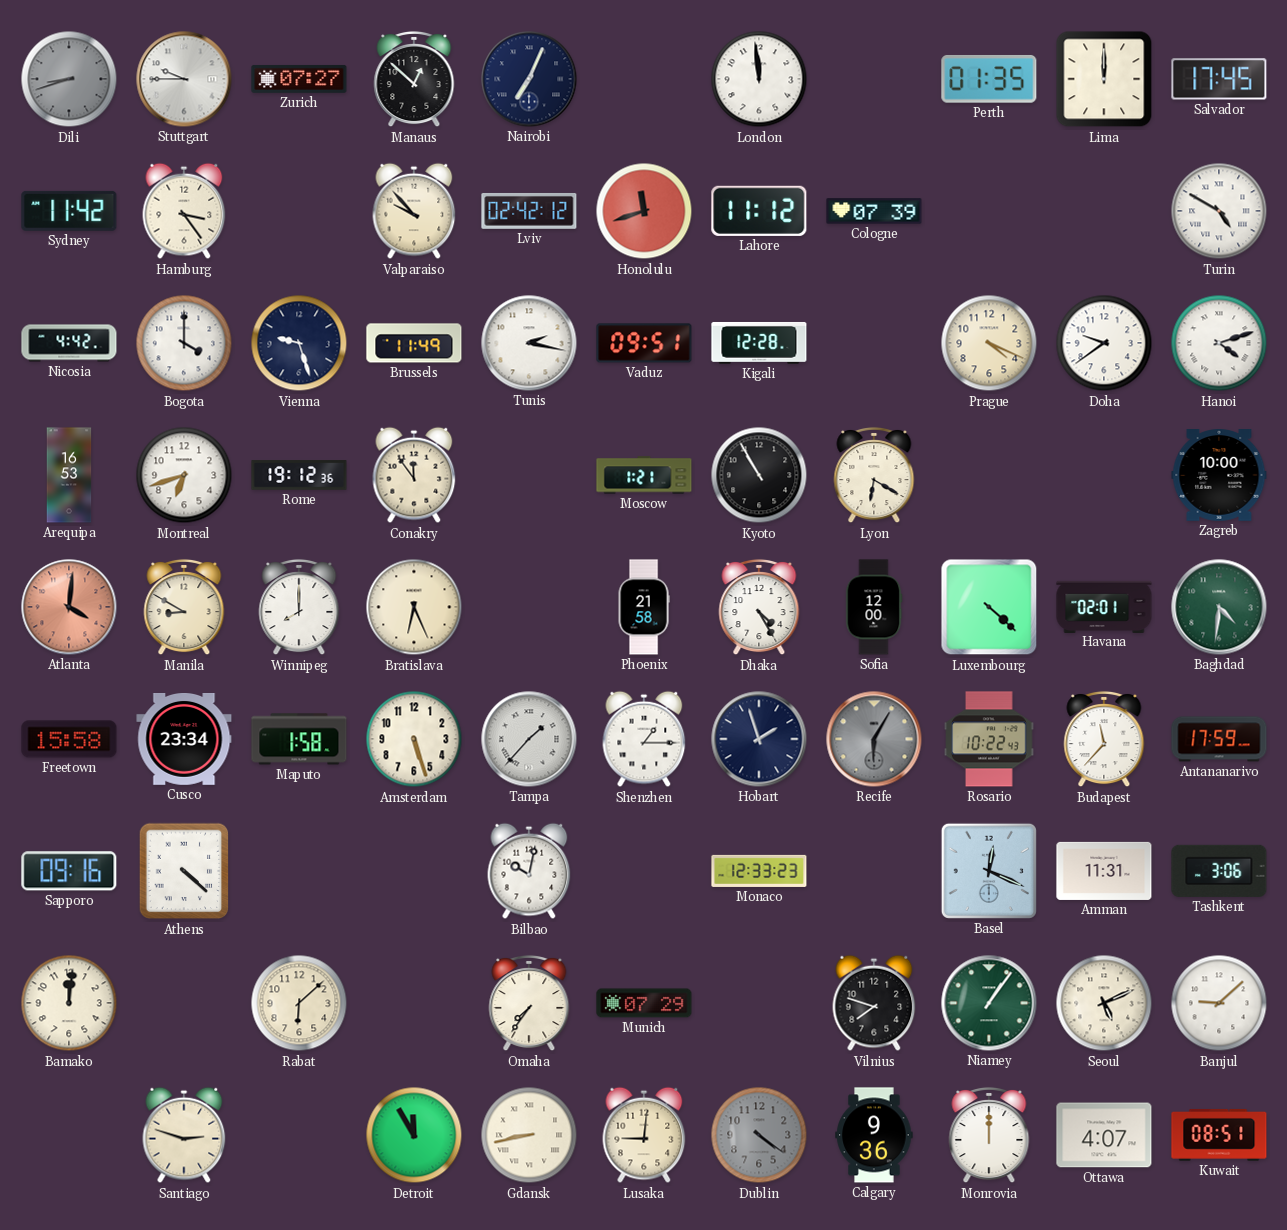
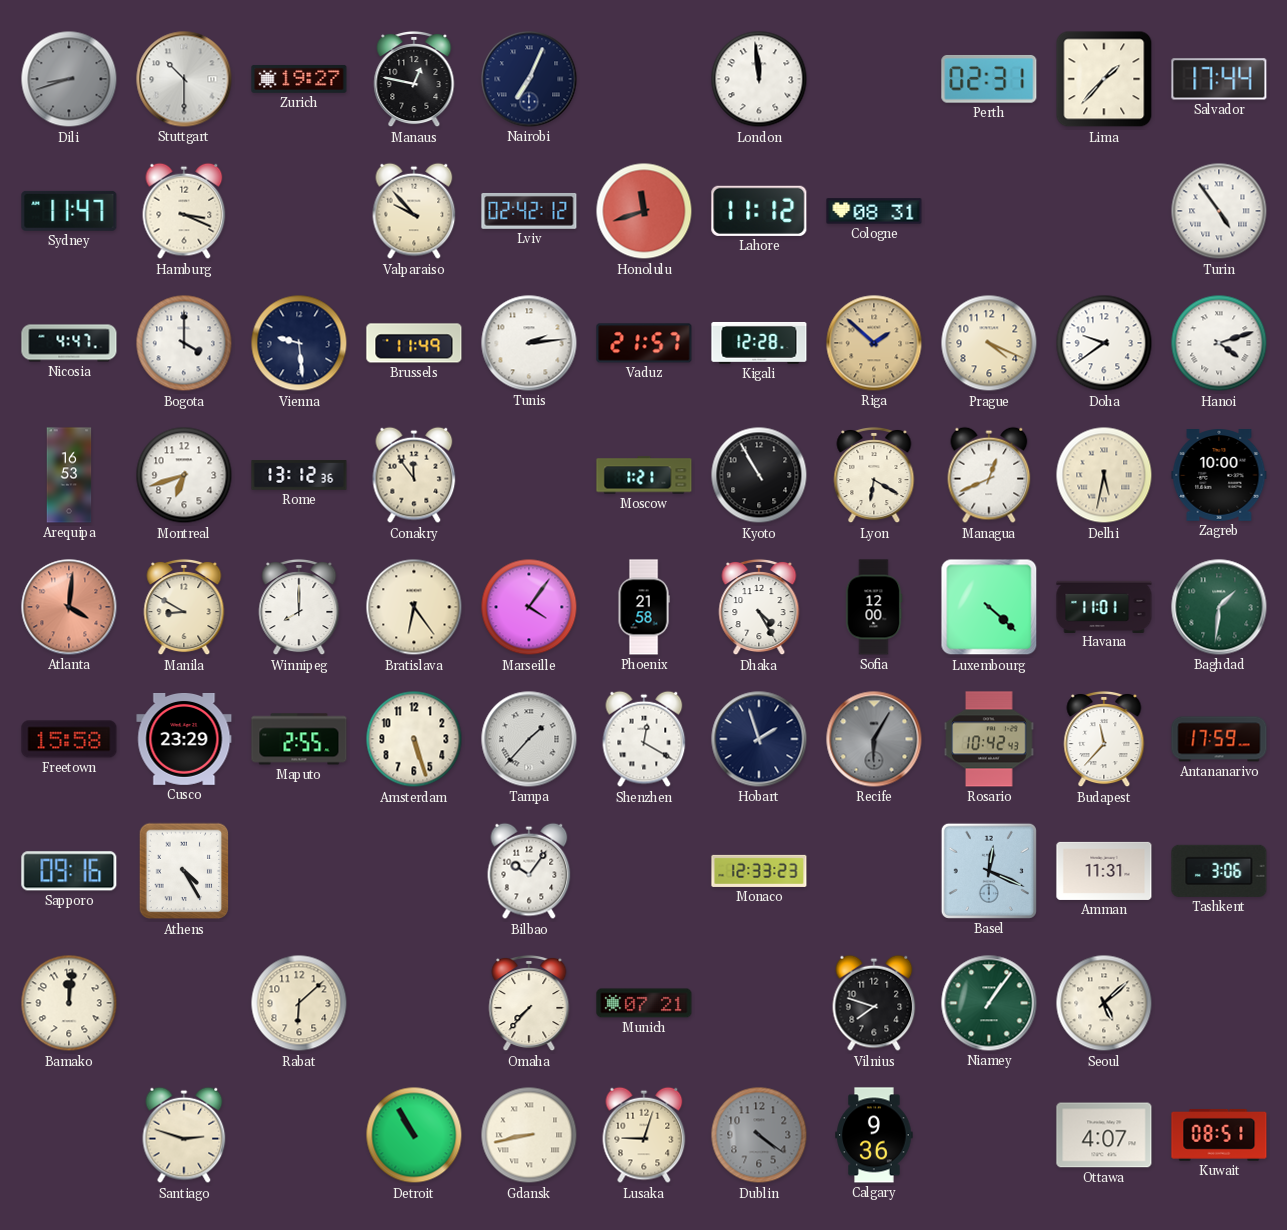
Stuttgart: 9:45 -> 10:30
Zurich: 07:27 -> 19:27
Manaus: 12:52 -> 12:47
Perth: 01:35 -> 02:31
Lima: 12:00 -> 1:37
Salvador: 17:45 -> 17:44
Sydney: 11:42 -> 11:47
Hamburg: 3:24 -> 3:19
Cologne: 07:39 -> 08:31
Turin: 4:50 -> 4:54
Nicosia: 4:42 -> 4:47
Vienna: 9:27 -> 9:29
Tunis: 2:17 -> 2:14
Vaduz: 09:51 -> 21:57
Riga: none -> 1:52
Rome: 19:12 -> 13:12
Managua: none -> 12:41
Delhi: none -> 5:32
Bratislava: 6:26 -> 6:24
Marseille: none -> 4:06
Havana: 02:01 -> 11:01
Baghdad: 4:31 -> 1:31
Cusco: 23:34 -> 23:29
Maputo: 1:58 -> 2:55
Shenzhen: 1:15 -> 12:20
Rosario: 10:22 -> 10:42
Athens: 4:22 -> 4:25
Bilbao: 10:02 -> 10:06
Omaha: 7:36 -> 7:37
Munich: 07:29 -> 07:21
Seoul: 5:11 -> 5:08
Banjul: 9:08 -> none
Detroit: 11:55 -> 10:55
Lusaka: 9:01 -> 9:03
Monrovia: 12:00 -> none
